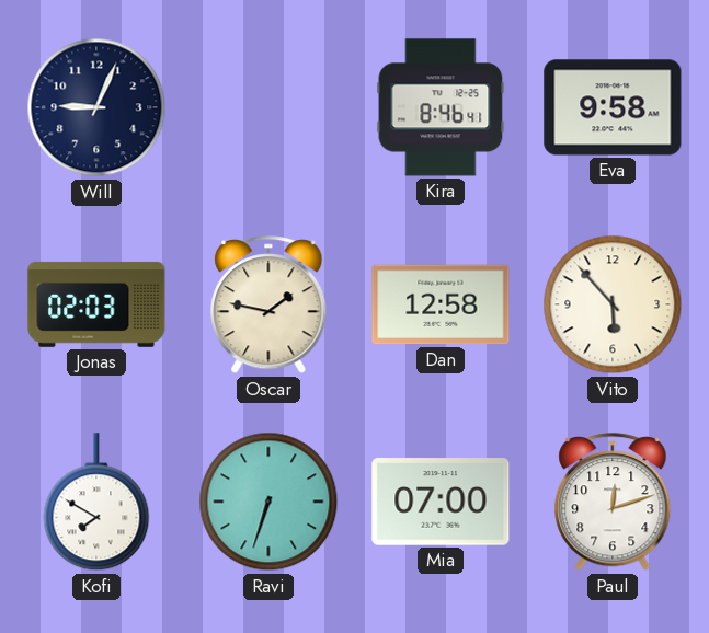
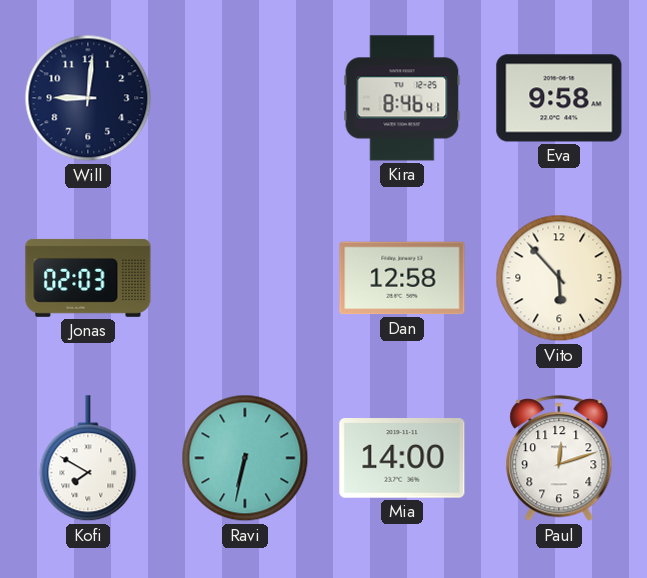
Will: 9:04 -> 9:01
Oscar: 1:47 -> none
Ravi: 6:33 -> 6:32
Mia: 07:00 -> 14:00
